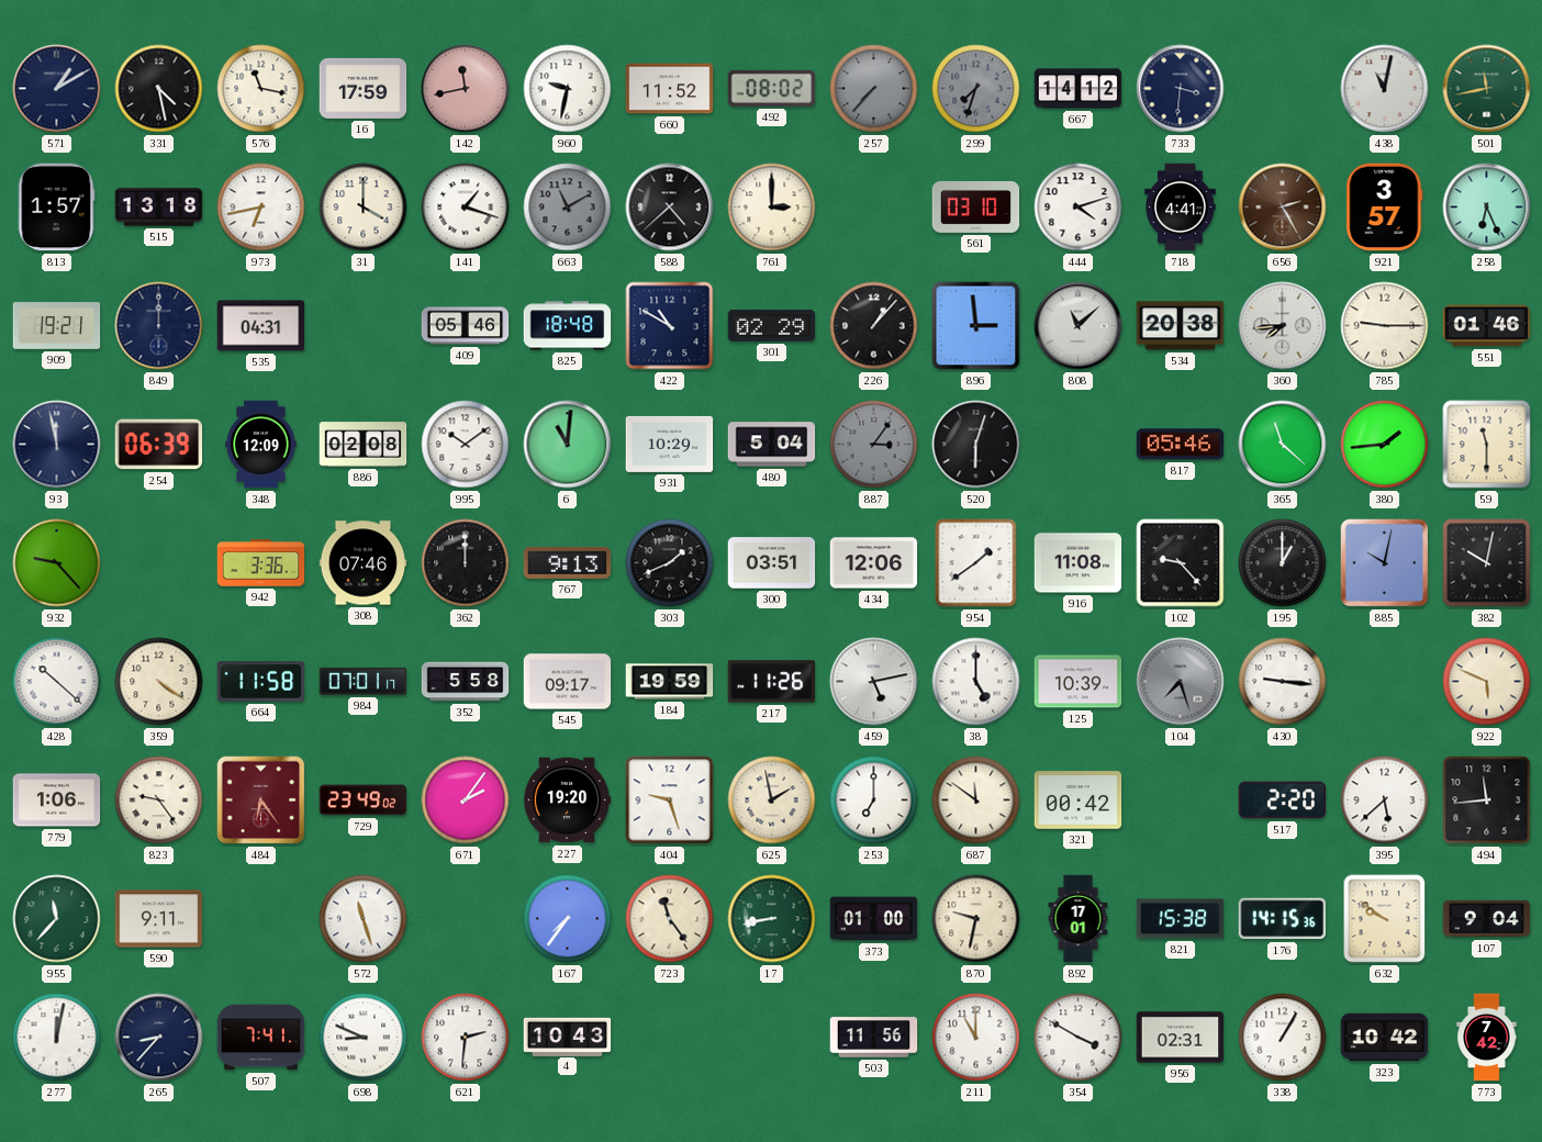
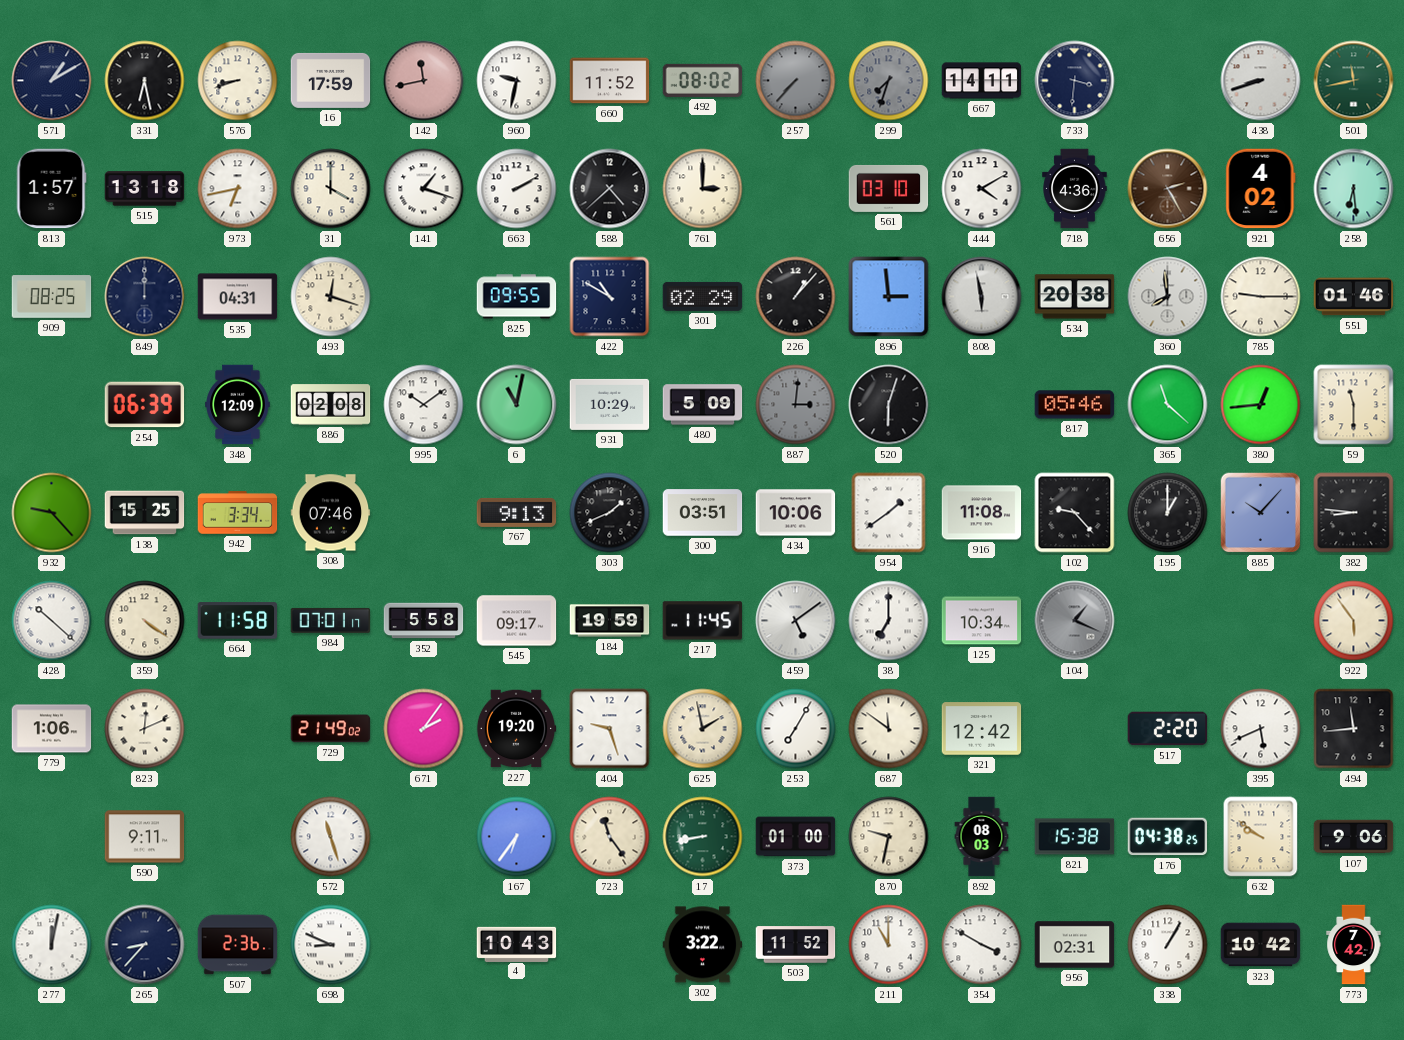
331: 4:28 -> 6:28
576: 11:17 -> 8:42
667: 14:12 -> 14:11
438: 11:02 -> 8:42
663: 11:10 -> 2:10
663 dial: grey -> white
444: 4:12 -> 4:10
718: 4:41 -> 4:36
921: 3:57 -> 4:02
258: 6:26 -> 6:29
909: 19:21 -> 08:25
493: none -> 12:18
409: 05:46 -> none
825: 18:48 -> 09:55
808: 11:08 -> 5:58
360: 7:44 -> 7:59
93: 11:58 -> none
6: 11:01 -> 11:02
480: 5:04 -> 5:09
887: 3:06 -> 3:01
380: 1:44 -> 12:44
138: none -> 15:25
942: 3:36 -> 3:34
362: 12:00 -> none
434: 12:06 -> 10:06
885: 10:02 -> 10:07
382: 10:02 -> 8:46
217: 11:26 -> 11:45
459: 5:13 -> 5:09
38: 5:00 -> 7:00
125: 10:39 -> 10:34
104: 7:27 -> 1:19
430: 9:16 -> none
922: 5:49 -> 5:54
823: 9:24 -> 12:11
484: 6:24 -> none
729: 23:49 -> 21:49
253: 7:00 -> 7:05
321: 00:42 -> 12:42
395: 5:38 -> 5:41
955: 11:37 -> none
167: 7:36 -> 6:36
892: 17:01 -> 08:03
176: 14:15 -> 04:38
107: 9:04 -> 9:06
507: 7:41 -> 2:36
621: 2:31 -> none
302: none -> 3:22
503: 11:56 -> 11:52
